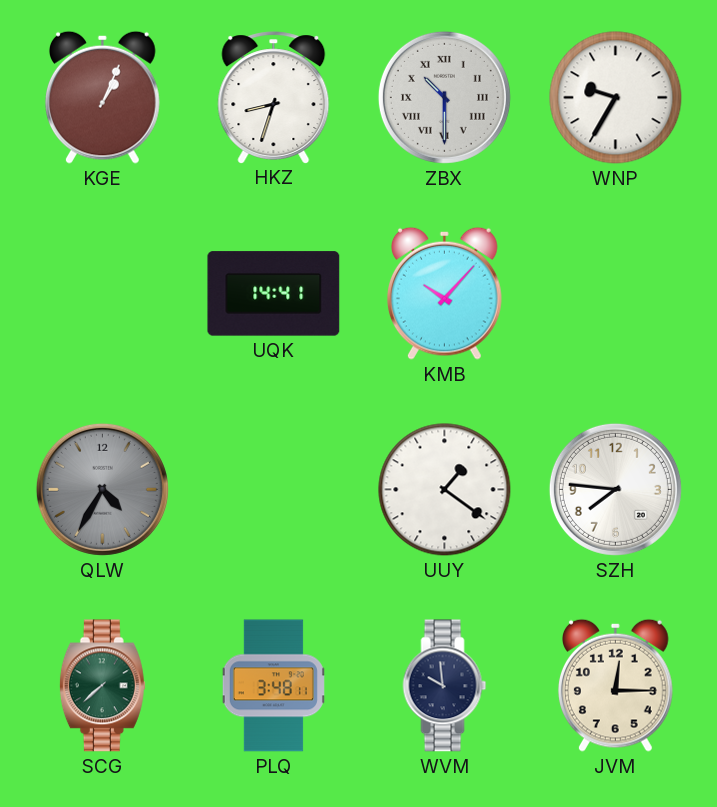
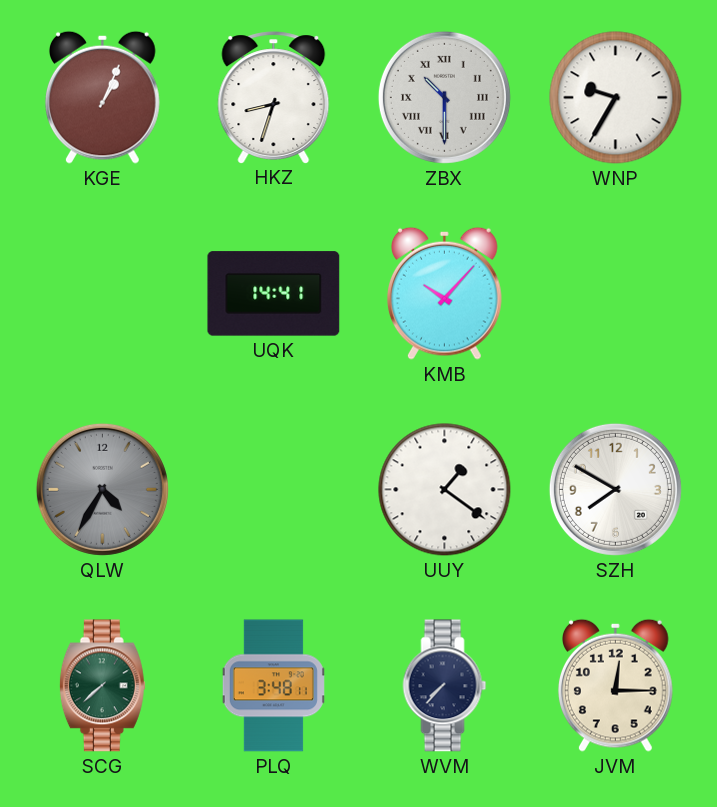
SZH: 7:46 -> 7:50
WVM: 9:59 -> 7:37
